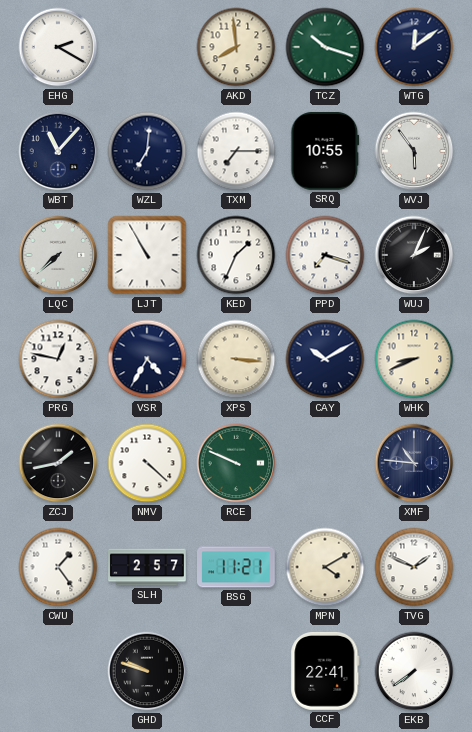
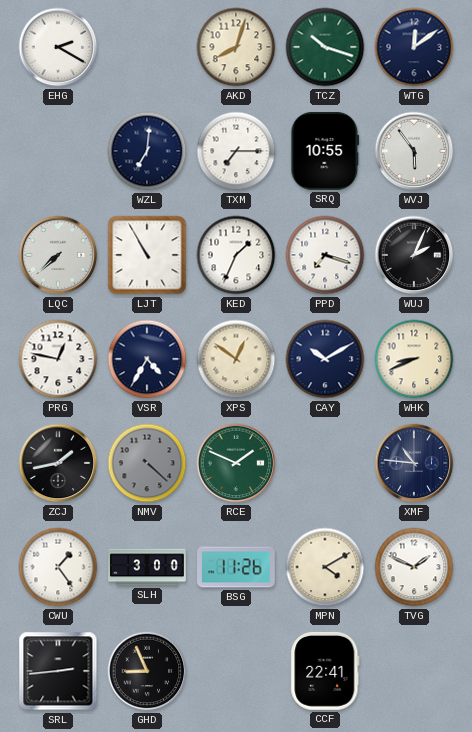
AKD: 7:59 -> 8:03
WBT: 11:07 -> none
XPS: 3:16 -> 12:51
NMV dial: white -> grey
RCE: 9:49 -> 1:49
SLH: 2:57 -> 3:00
BSG: 11:21 -> 11:26
SRL: none -> 2:44
GHD: 9:48 -> 8:56
EKB: 7:39 -> none
